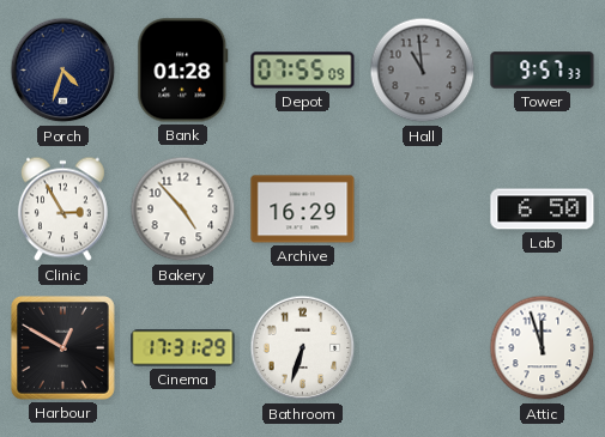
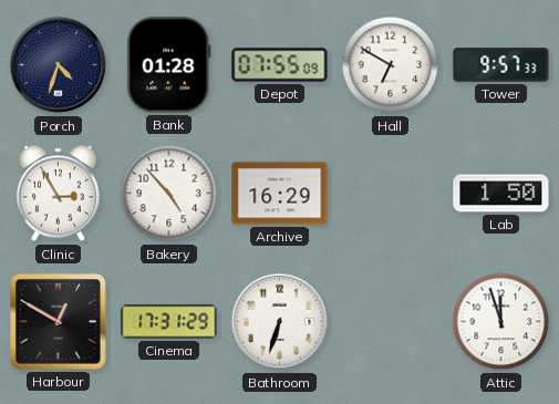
Hall: 10:59 -> 6:50
Hall dial: grey -> white
Lab: 6:50 -> 1:50
